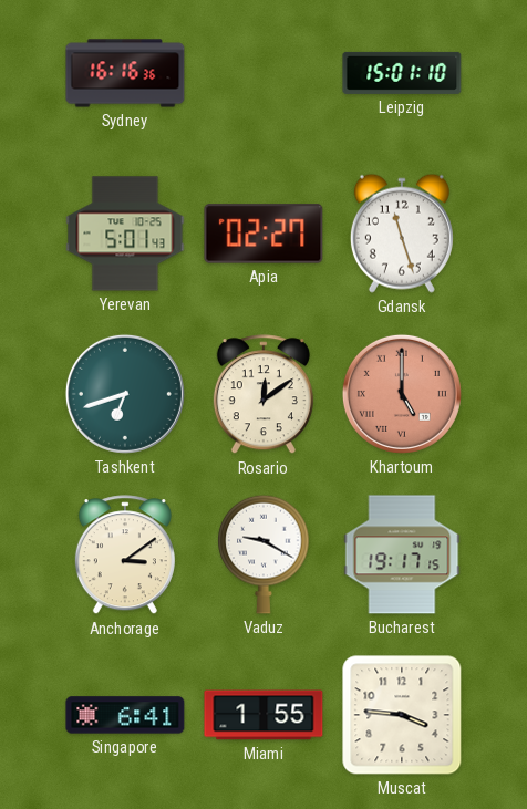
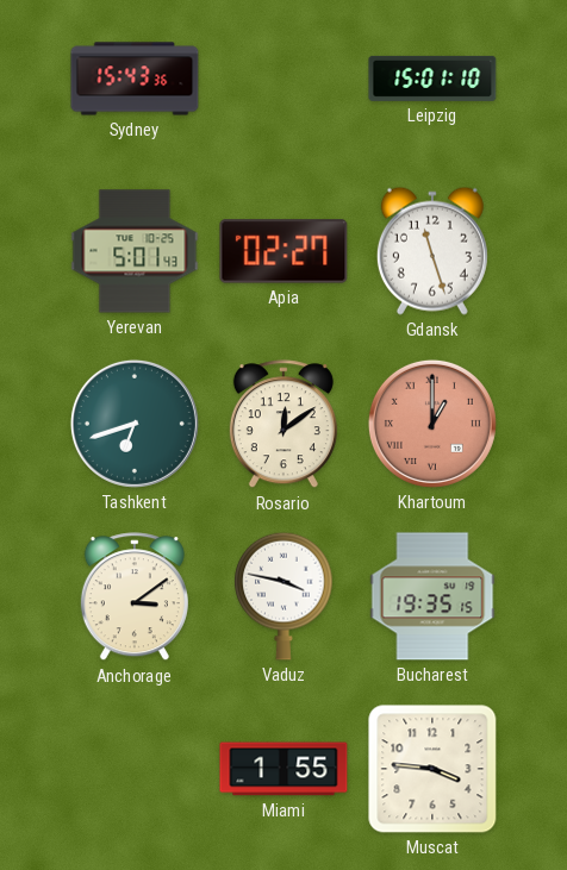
Sydney: 16:16 -> 15:43
Khartoum: 5:00 -> 1:00
Vaduz: 9:20 -> 3:47
Bucharest: 19:17 -> 19:35
Singapore: 6:41 -> none
